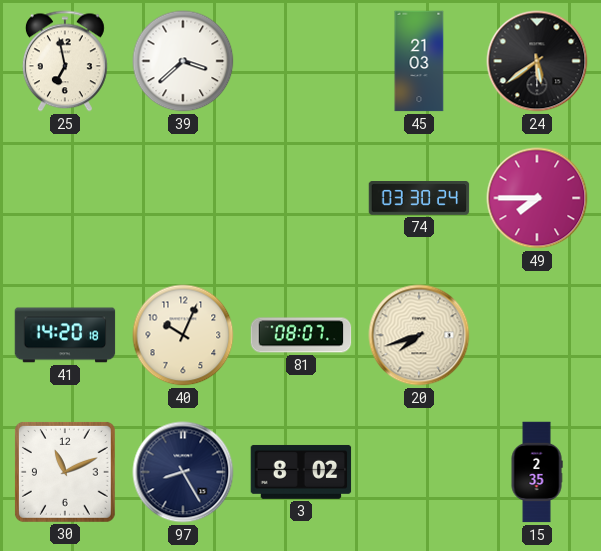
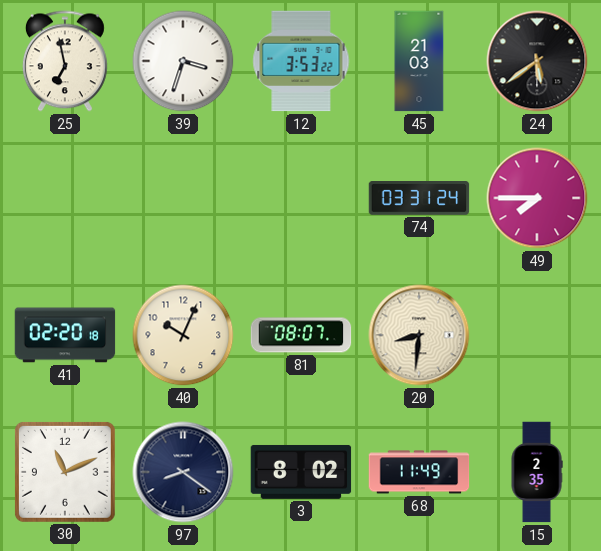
39: 3:38 -> 3:33
12: none -> 3:53
74: 03:30 -> 03:31
41: 14:20 -> 02:20
20: 7:42 -> 8:31
97: 8:25 -> 8:21
68: none -> 11:49
